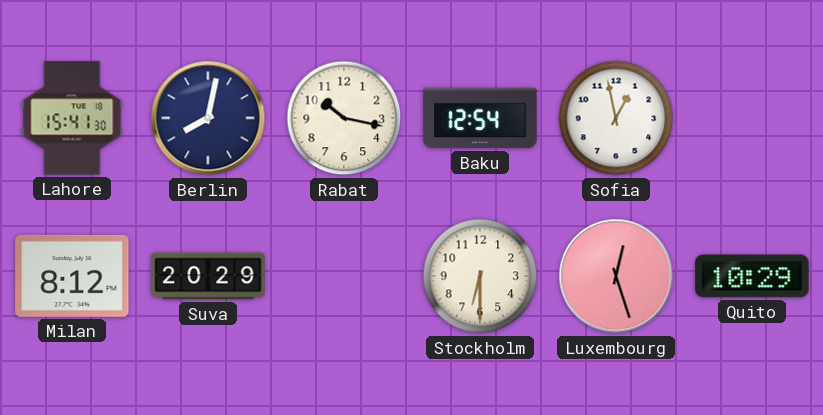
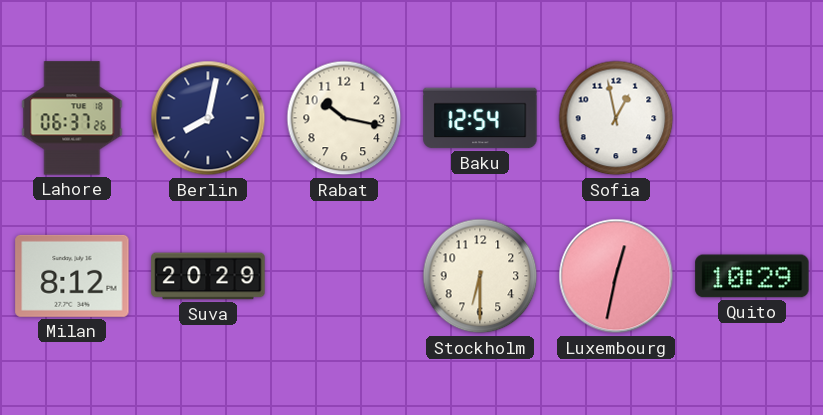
Lahore: 15:41 -> 06:37
Luxembourg: 12:27 -> 12:32
